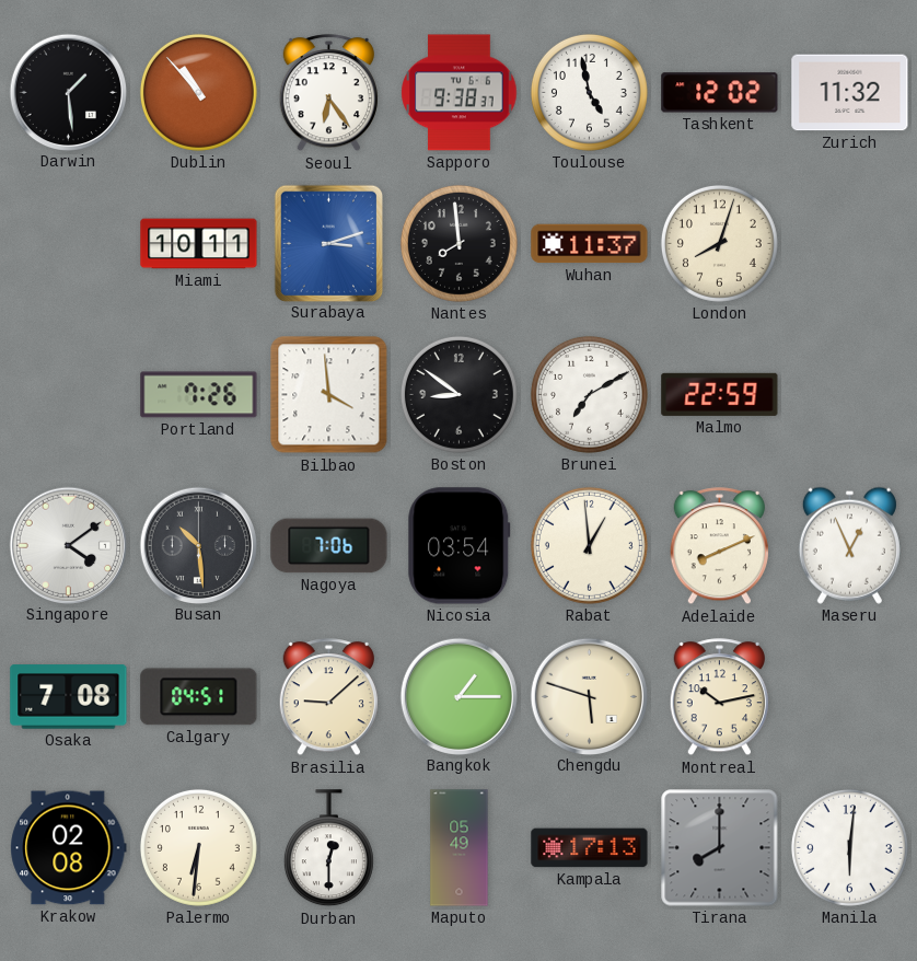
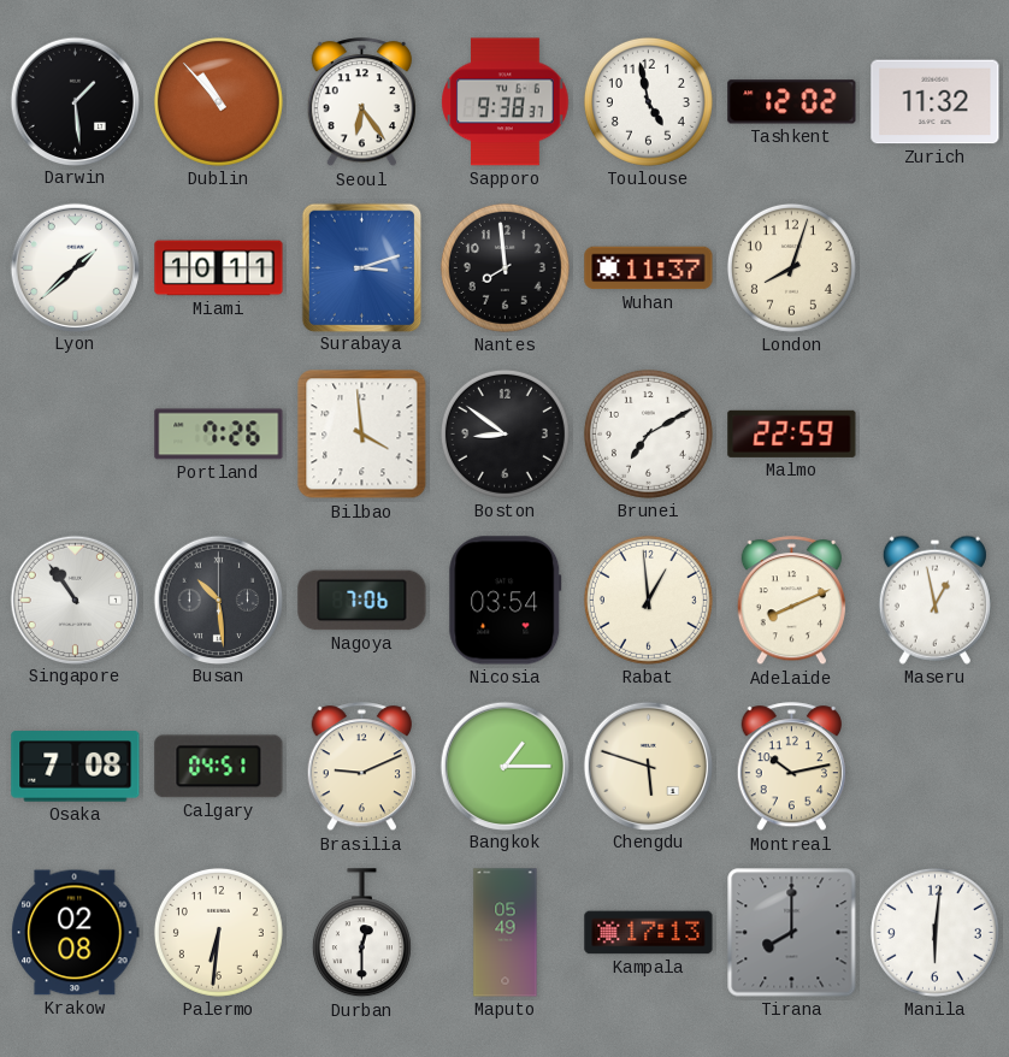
Lyon: none -> 1:38
Singapore: 4:09 -> 10:54
Maseru: 12:56 -> 12:58
Brasilia: 9:08 -> 9:11
